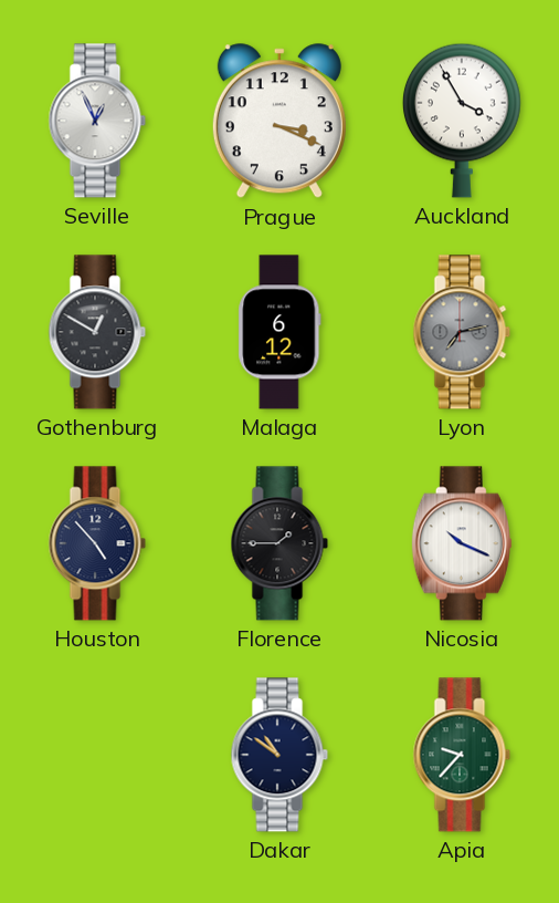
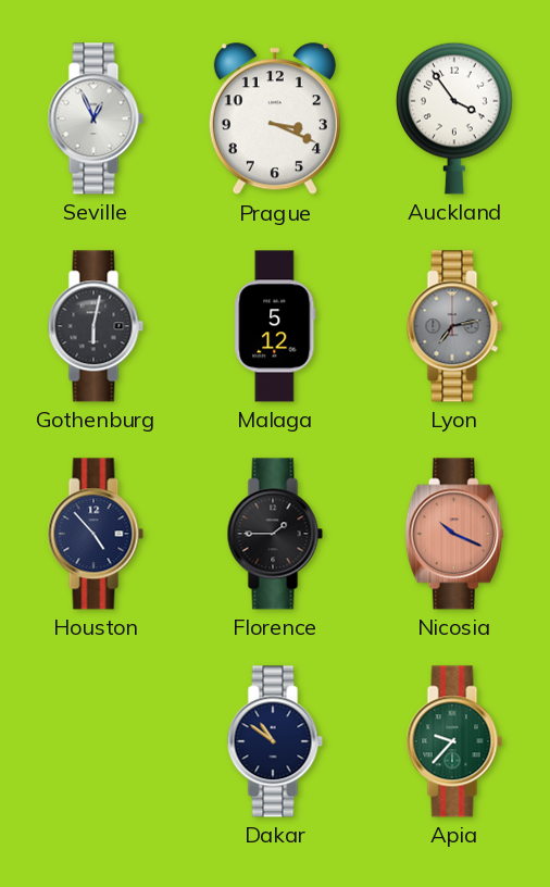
Auckland: 3:55 -> 3:54
Gothenburg: 12:50 -> 6:02
Malaga: 6:12 -> 5:12
Nicosia dial: white -> salmon
